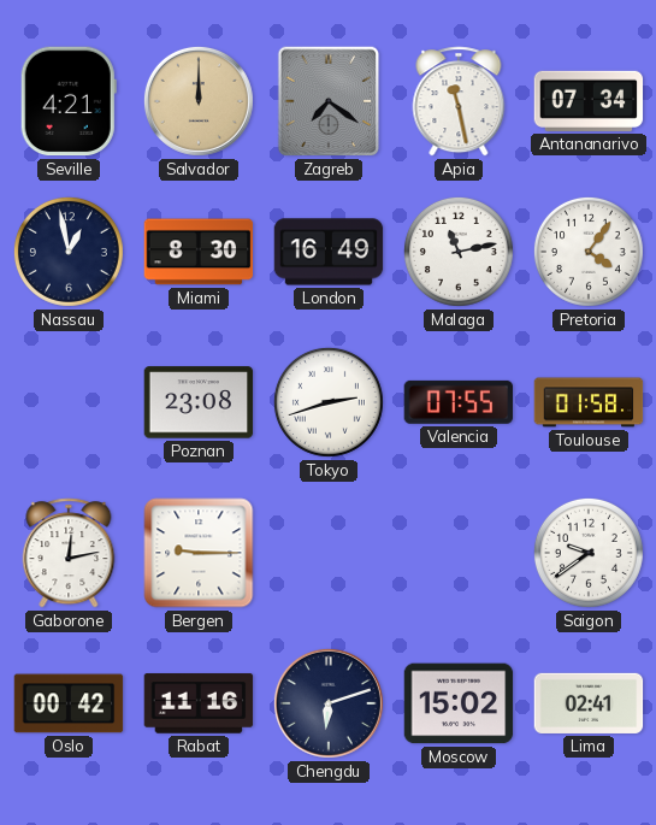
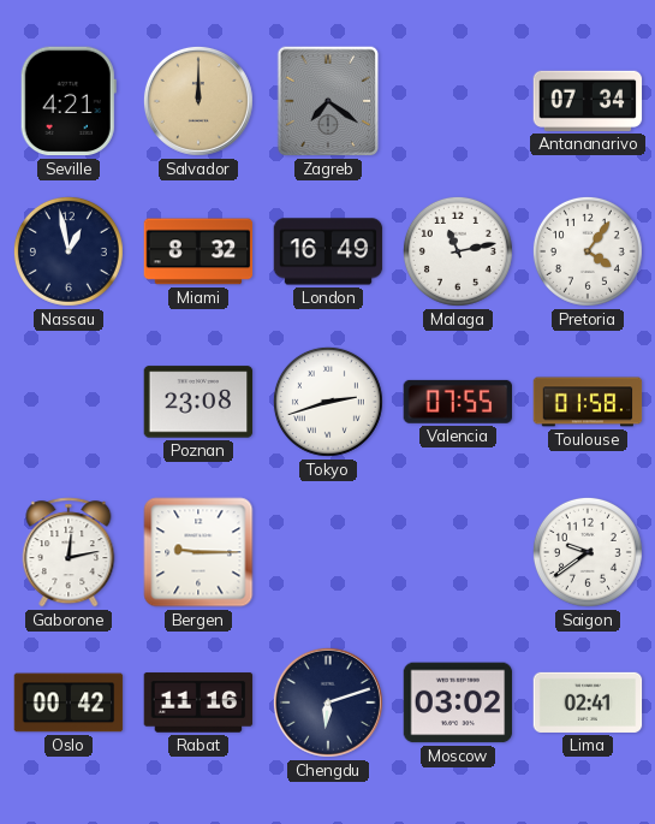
Apia: 11:28 -> none
Miami: 8:30 -> 8:32
Moscow: 15:02 -> 03:02
